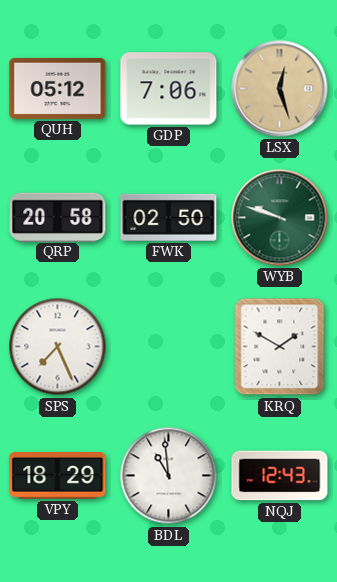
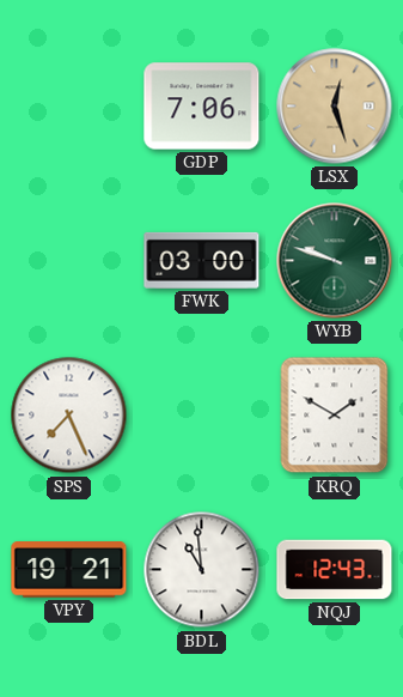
QUH: 05:12 -> none
QRP: 20:58 -> none
FWK: 02:50 -> 03:00
VPY: 18:29 -> 19:21
